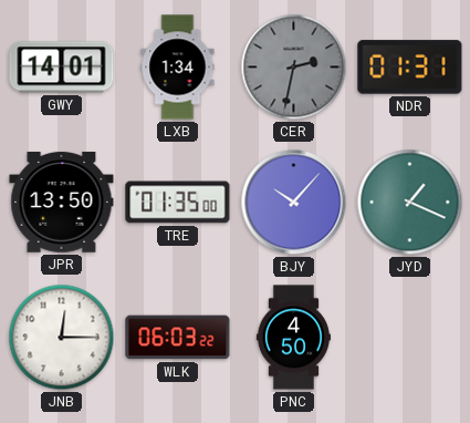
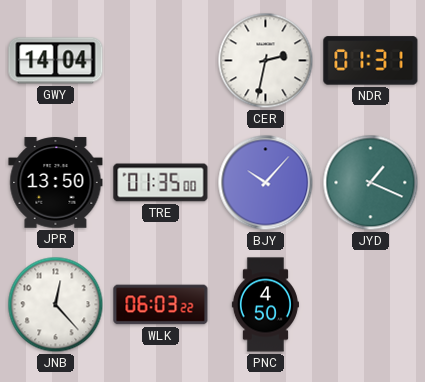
GWY: 14:01 -> 14:04
LXB: 1:34 -> none
CER dial: grey -> white
JNB: 12:15 -> 12:23
